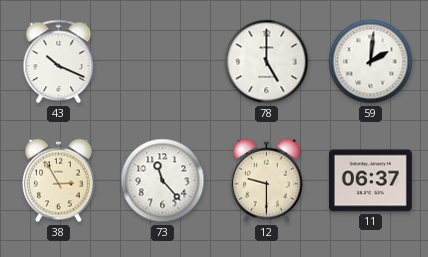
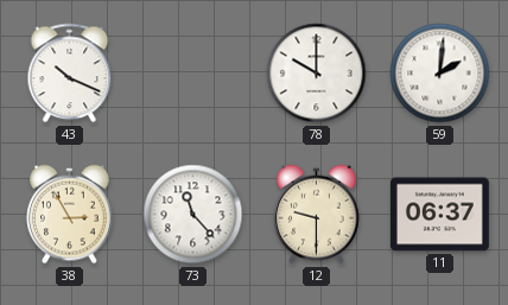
78: 5:00 -> 10:00
